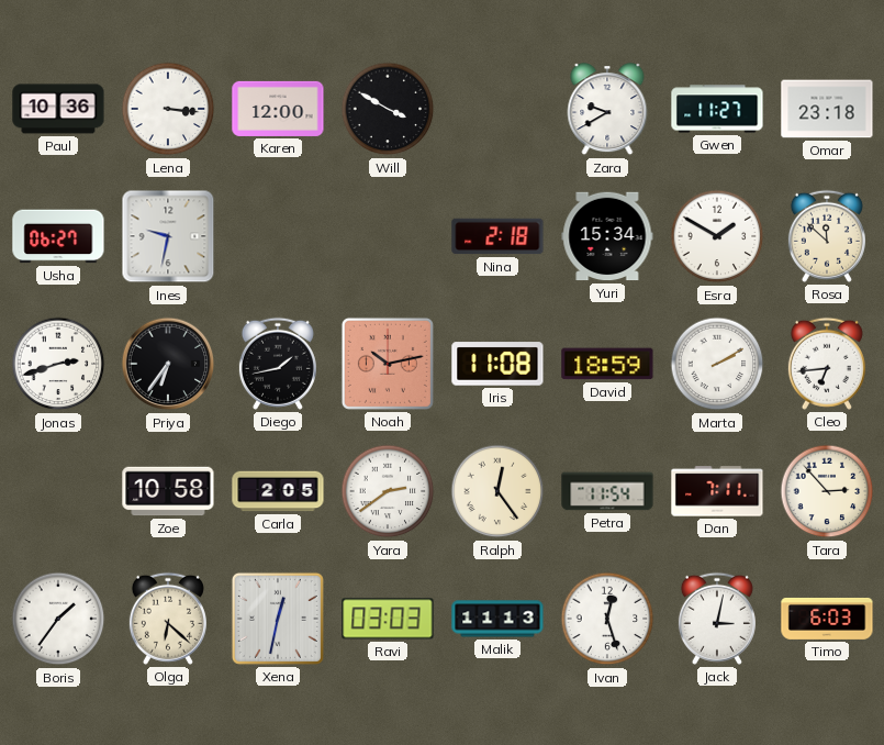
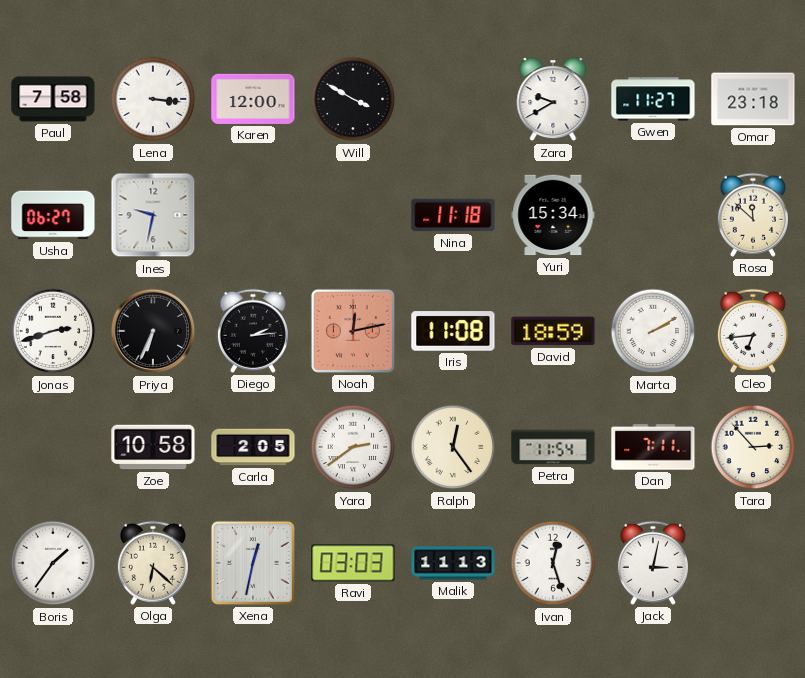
Paul: 10:36 -> 7:58
Nina: 2:18 -> 11:18
Esra: 1:50 -> none
Priya: 6:36 -> 6:34
Diego: 1:43 -> 2:14
Noah: 10:13 -> 12:13
Timo: 6:03 -> none
